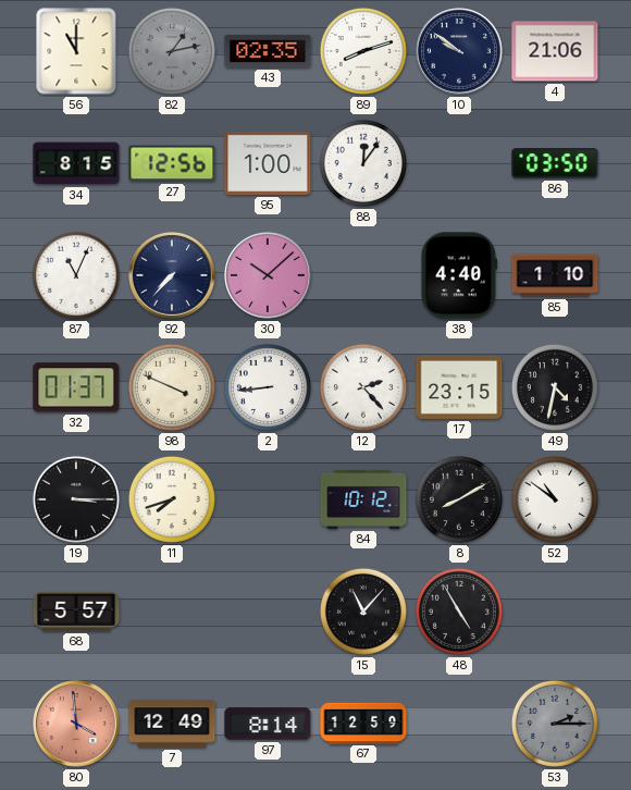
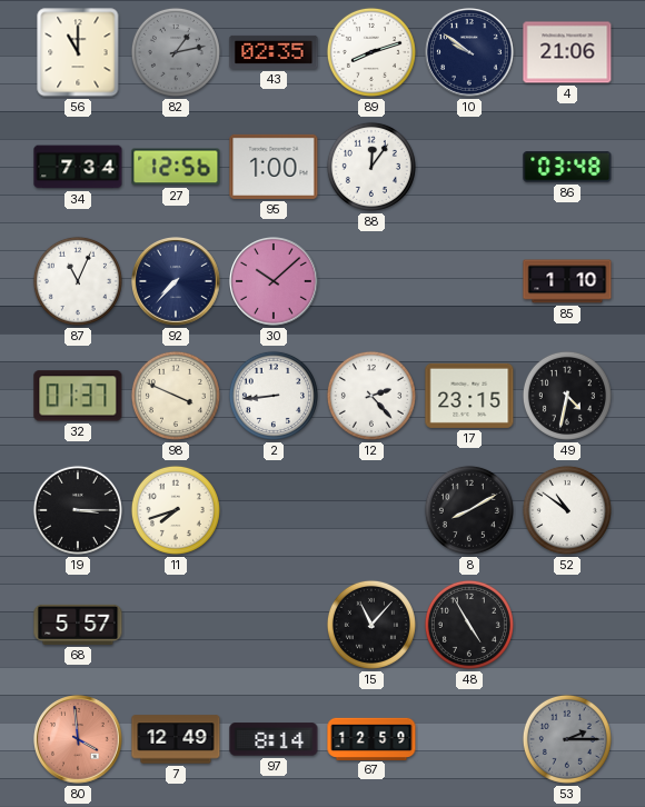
34: 8:15 -> 7:34
86: 03:50 -> 03:48
38: 4:40 -> none
84: 10:12 -> none
